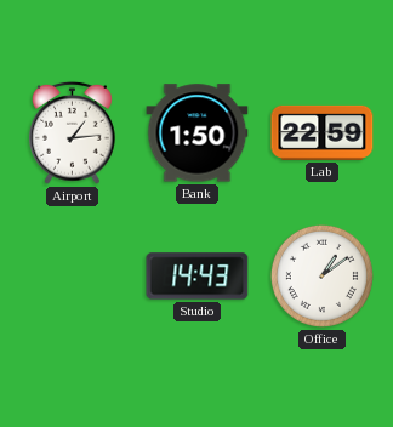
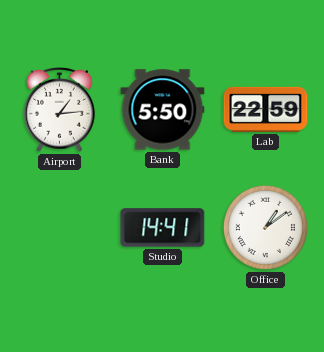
Bank: 1:50 -> 5:50
Studio: 14:43 -> 14:41
